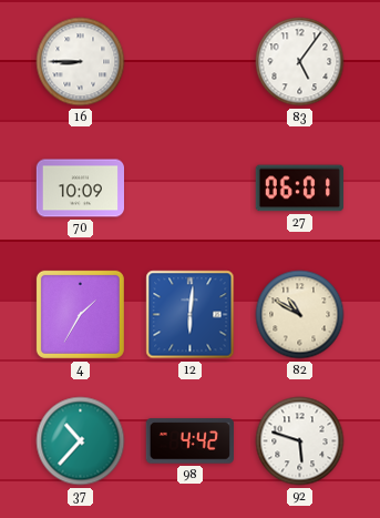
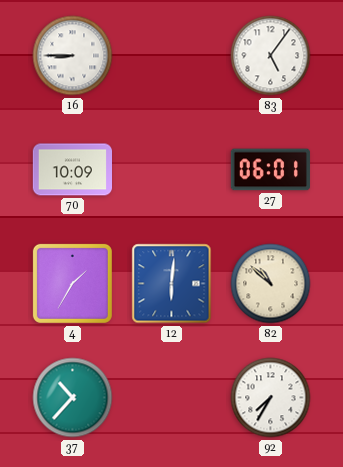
82: 10:50 -> 10:52
98: 4:42 -> none
92: 5:48 -> 7:35
